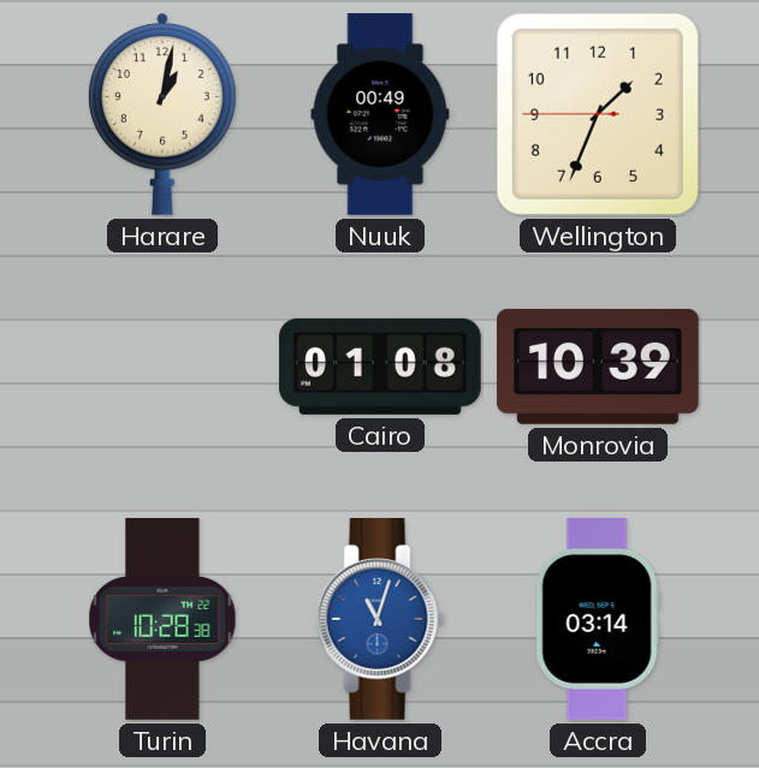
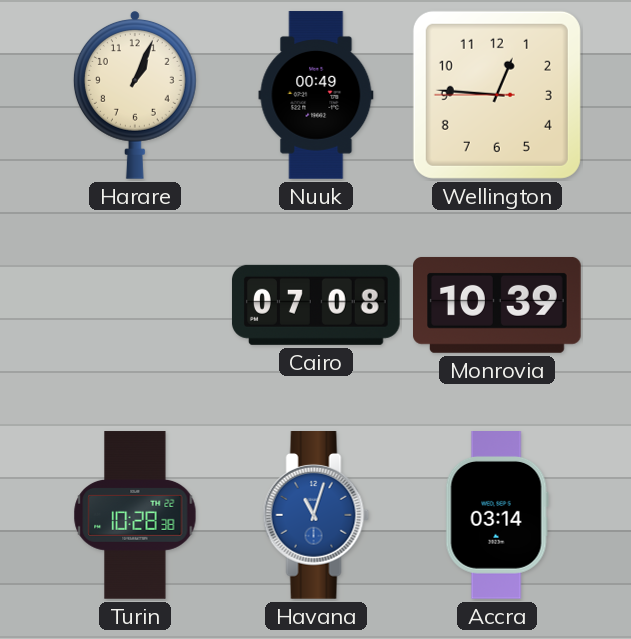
Harare: 1:02 -> 1:04
Wellington: 1:33 -> 12:45
Cairo: 01:08 -> 07:08
